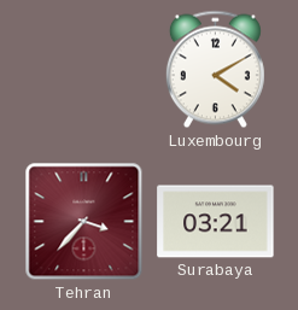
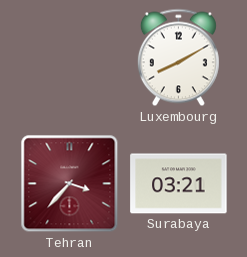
Luxembourg: 4:10 -> 8:10
